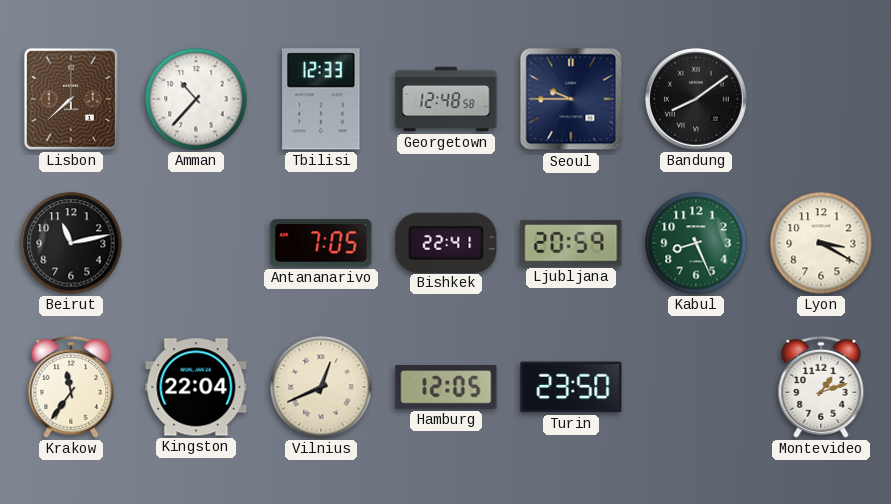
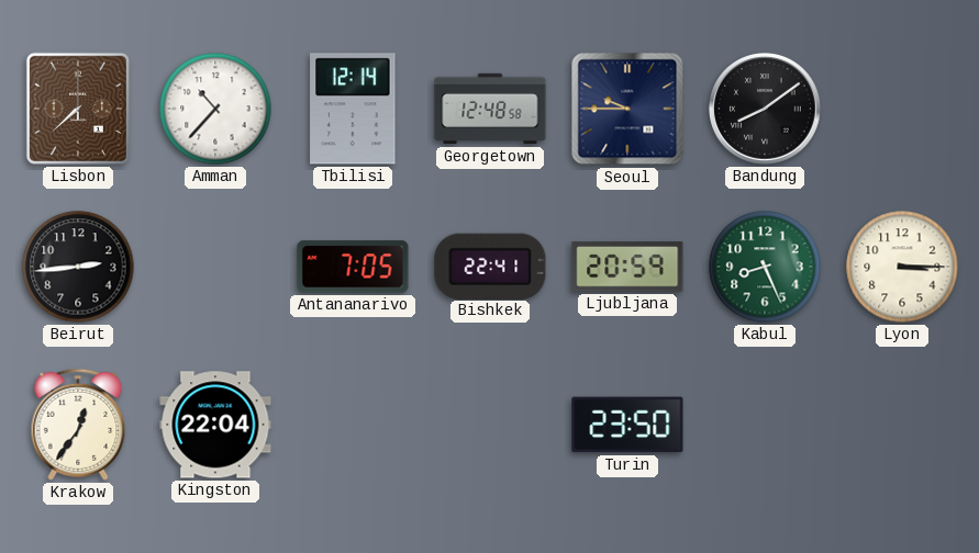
Tbilisi: 12:33 -> 12:14
Beirut: 11:13 -> 2:44
Lyon: 3:20 -> 3:15
Krakow: 11:36 -> 12:36
Vilnius: 12:41 -> none
Hamburg: 12:05 -> none
Montevideo: 1:12 -> none
